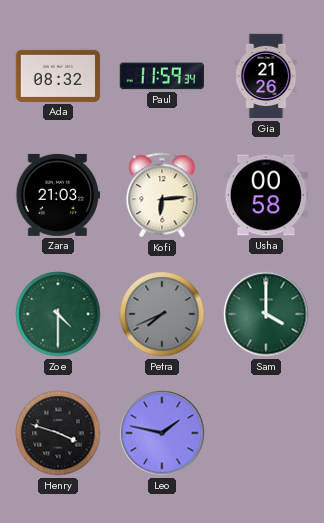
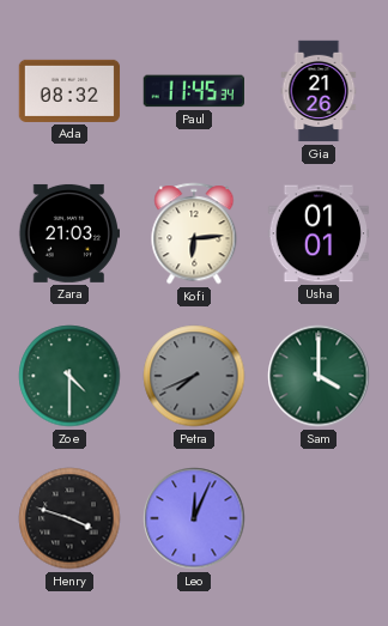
Paul: 11:59 -> 11:45
Usha: 00:58 -> 01:01
Leo: 1:47 -> 12:04
